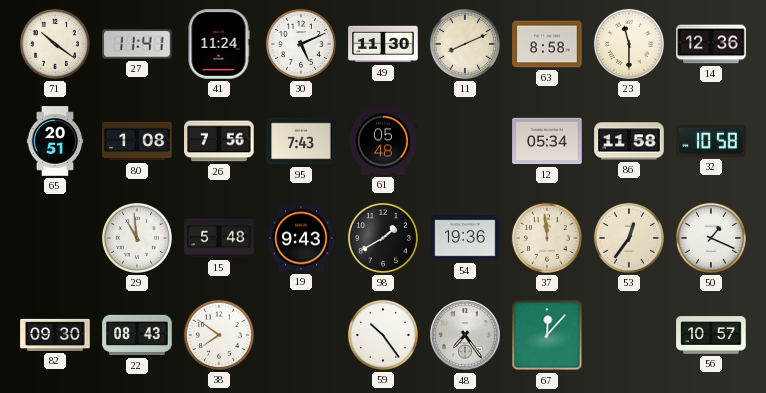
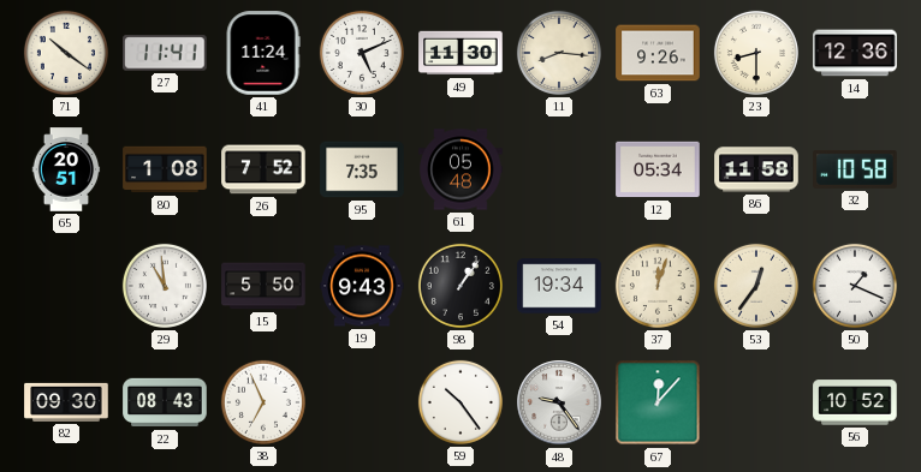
11: 8:11 -> 8:16
63: 8:58 -> 9:26
23: 11:30 -> 8:30
26: 7:56 -> 7:52
95: 7:43 -> 7:35
15: 5:48 -> 5:50
98: 1:40 -> 1:06
54: 19:36 -> 19:34
37: 11:59 -> 12:03
38: 7:51 -> 6:56
48: 7:24 -> 9:24
56: 10:57 -> 10:52
